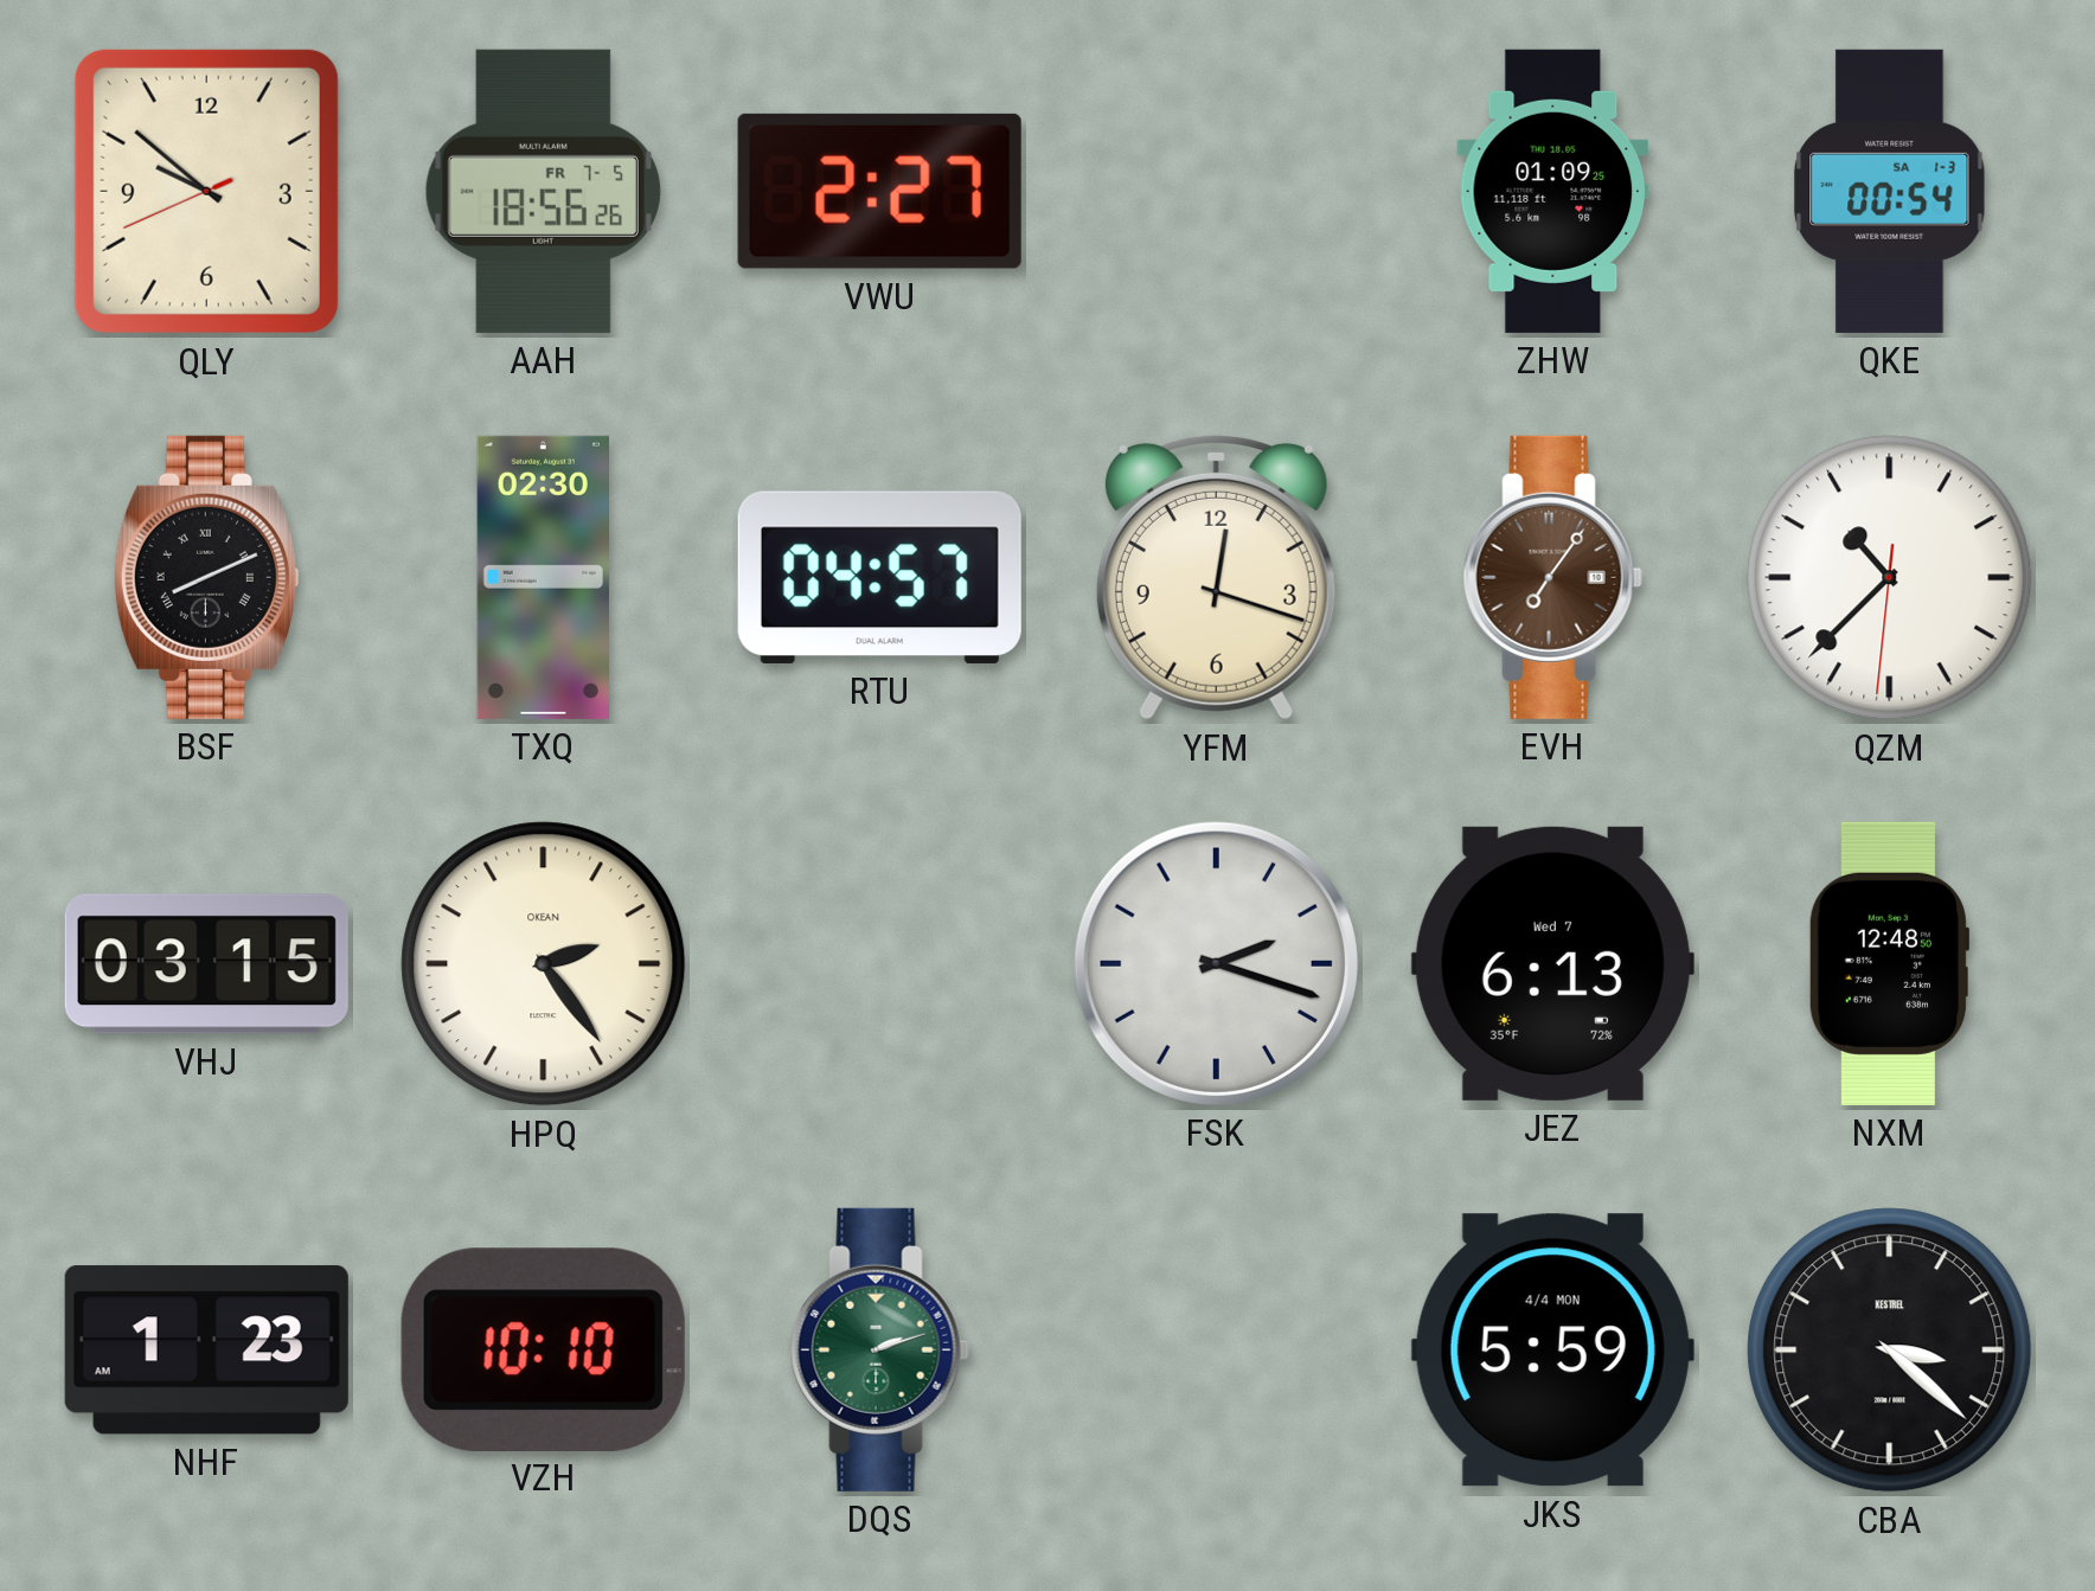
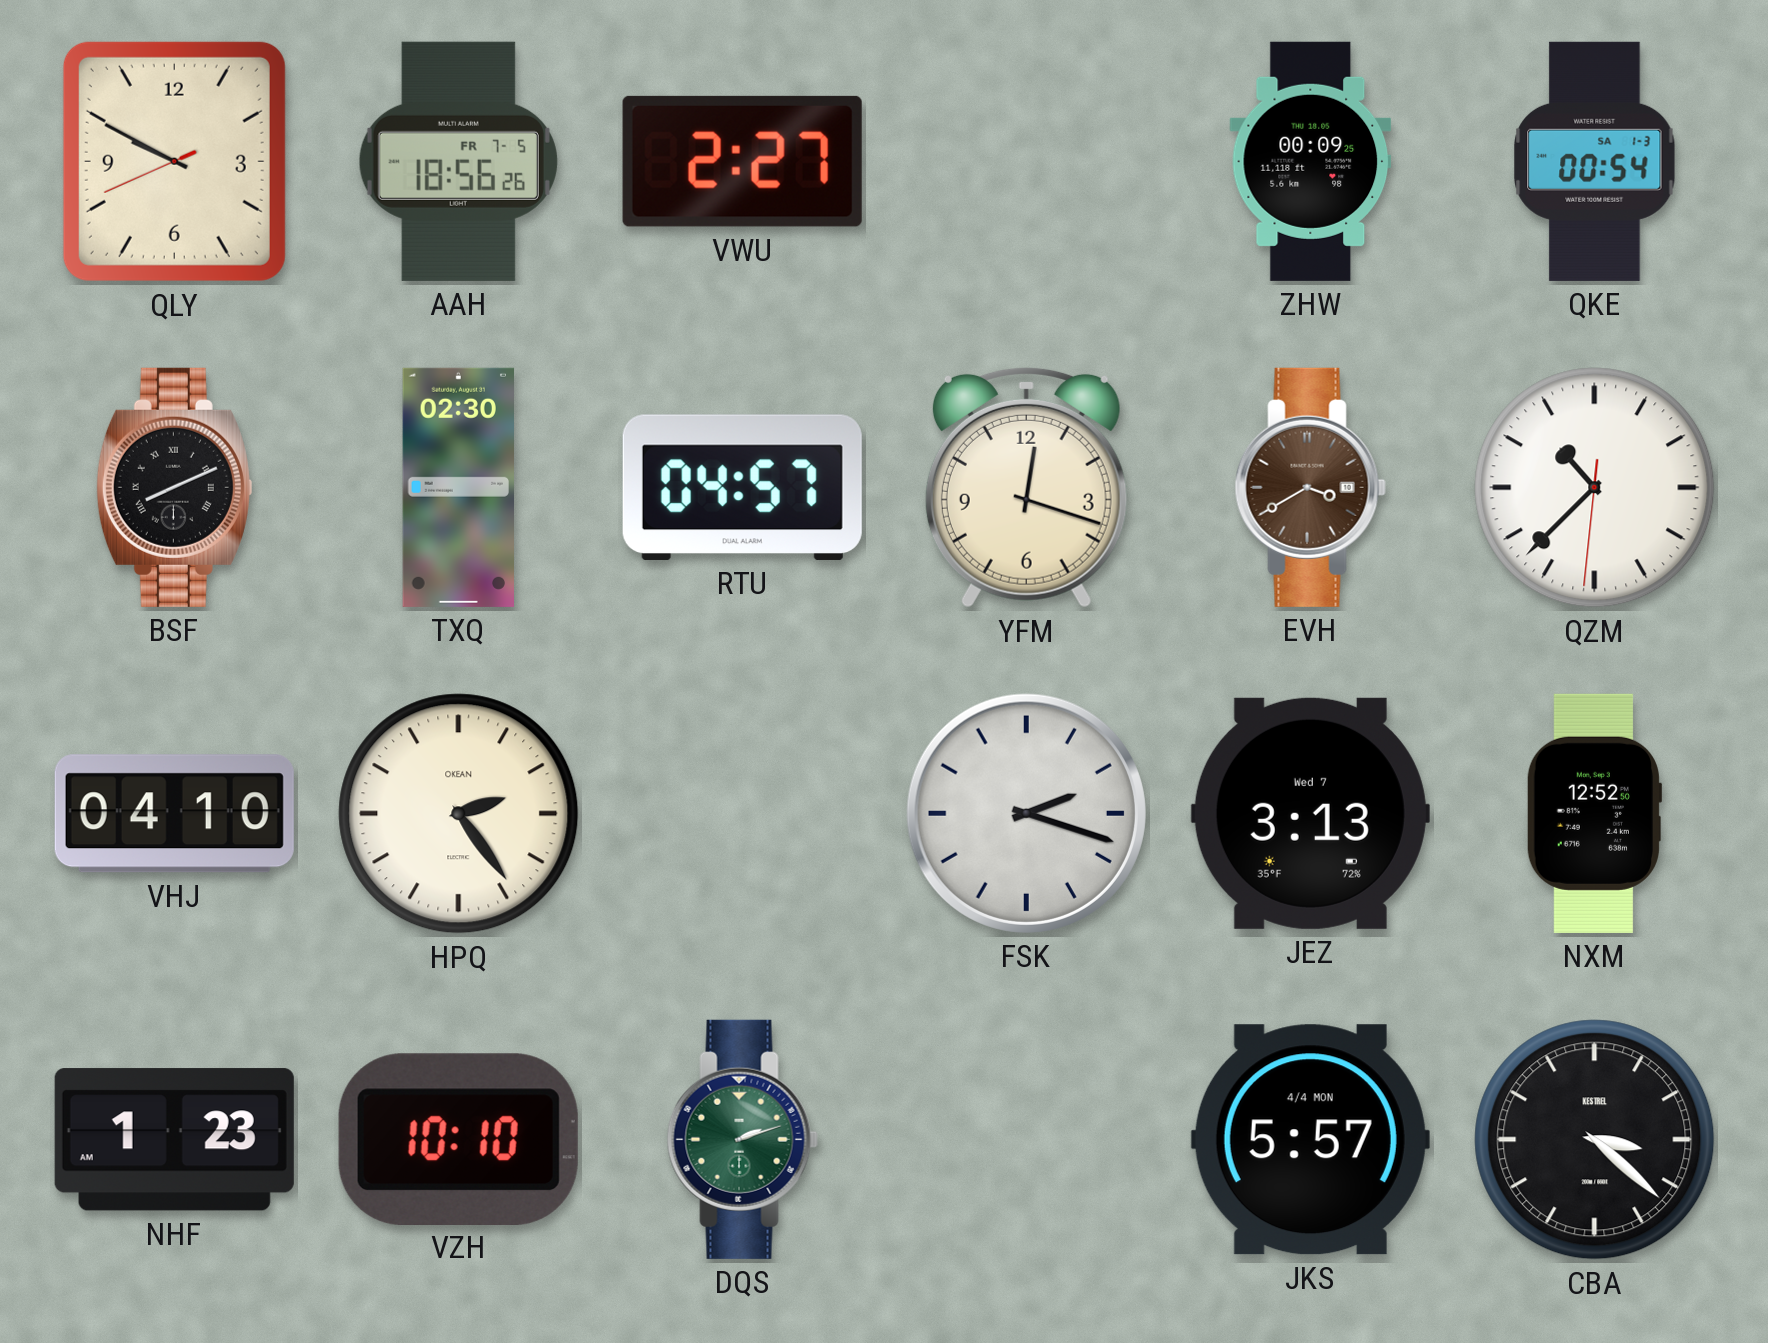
QLY: 9:51 -> 9:49
ZHW: 01:09 -> 00:09
EVH: 7:06 -> 3:40
VHJ: 03:15 -> 04:10
JEZ: 6:13 -> 3:13
NXM: 12:48 -> 12:52
JKS: 5:59 -> 5:57
